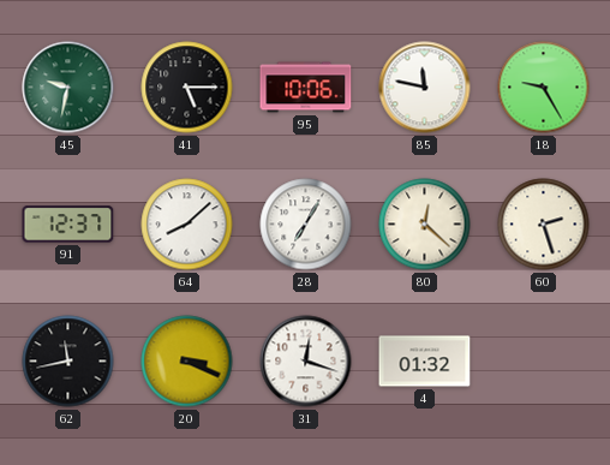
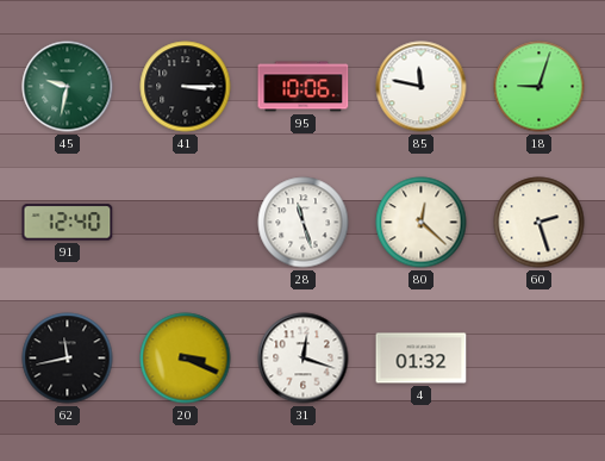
41: 5:15 -> 3:15
18: 9:25 -> 9:03
91: 12:37 -> 12:40
64: 8:08 -> none
28: 7:05 -> 11:27
